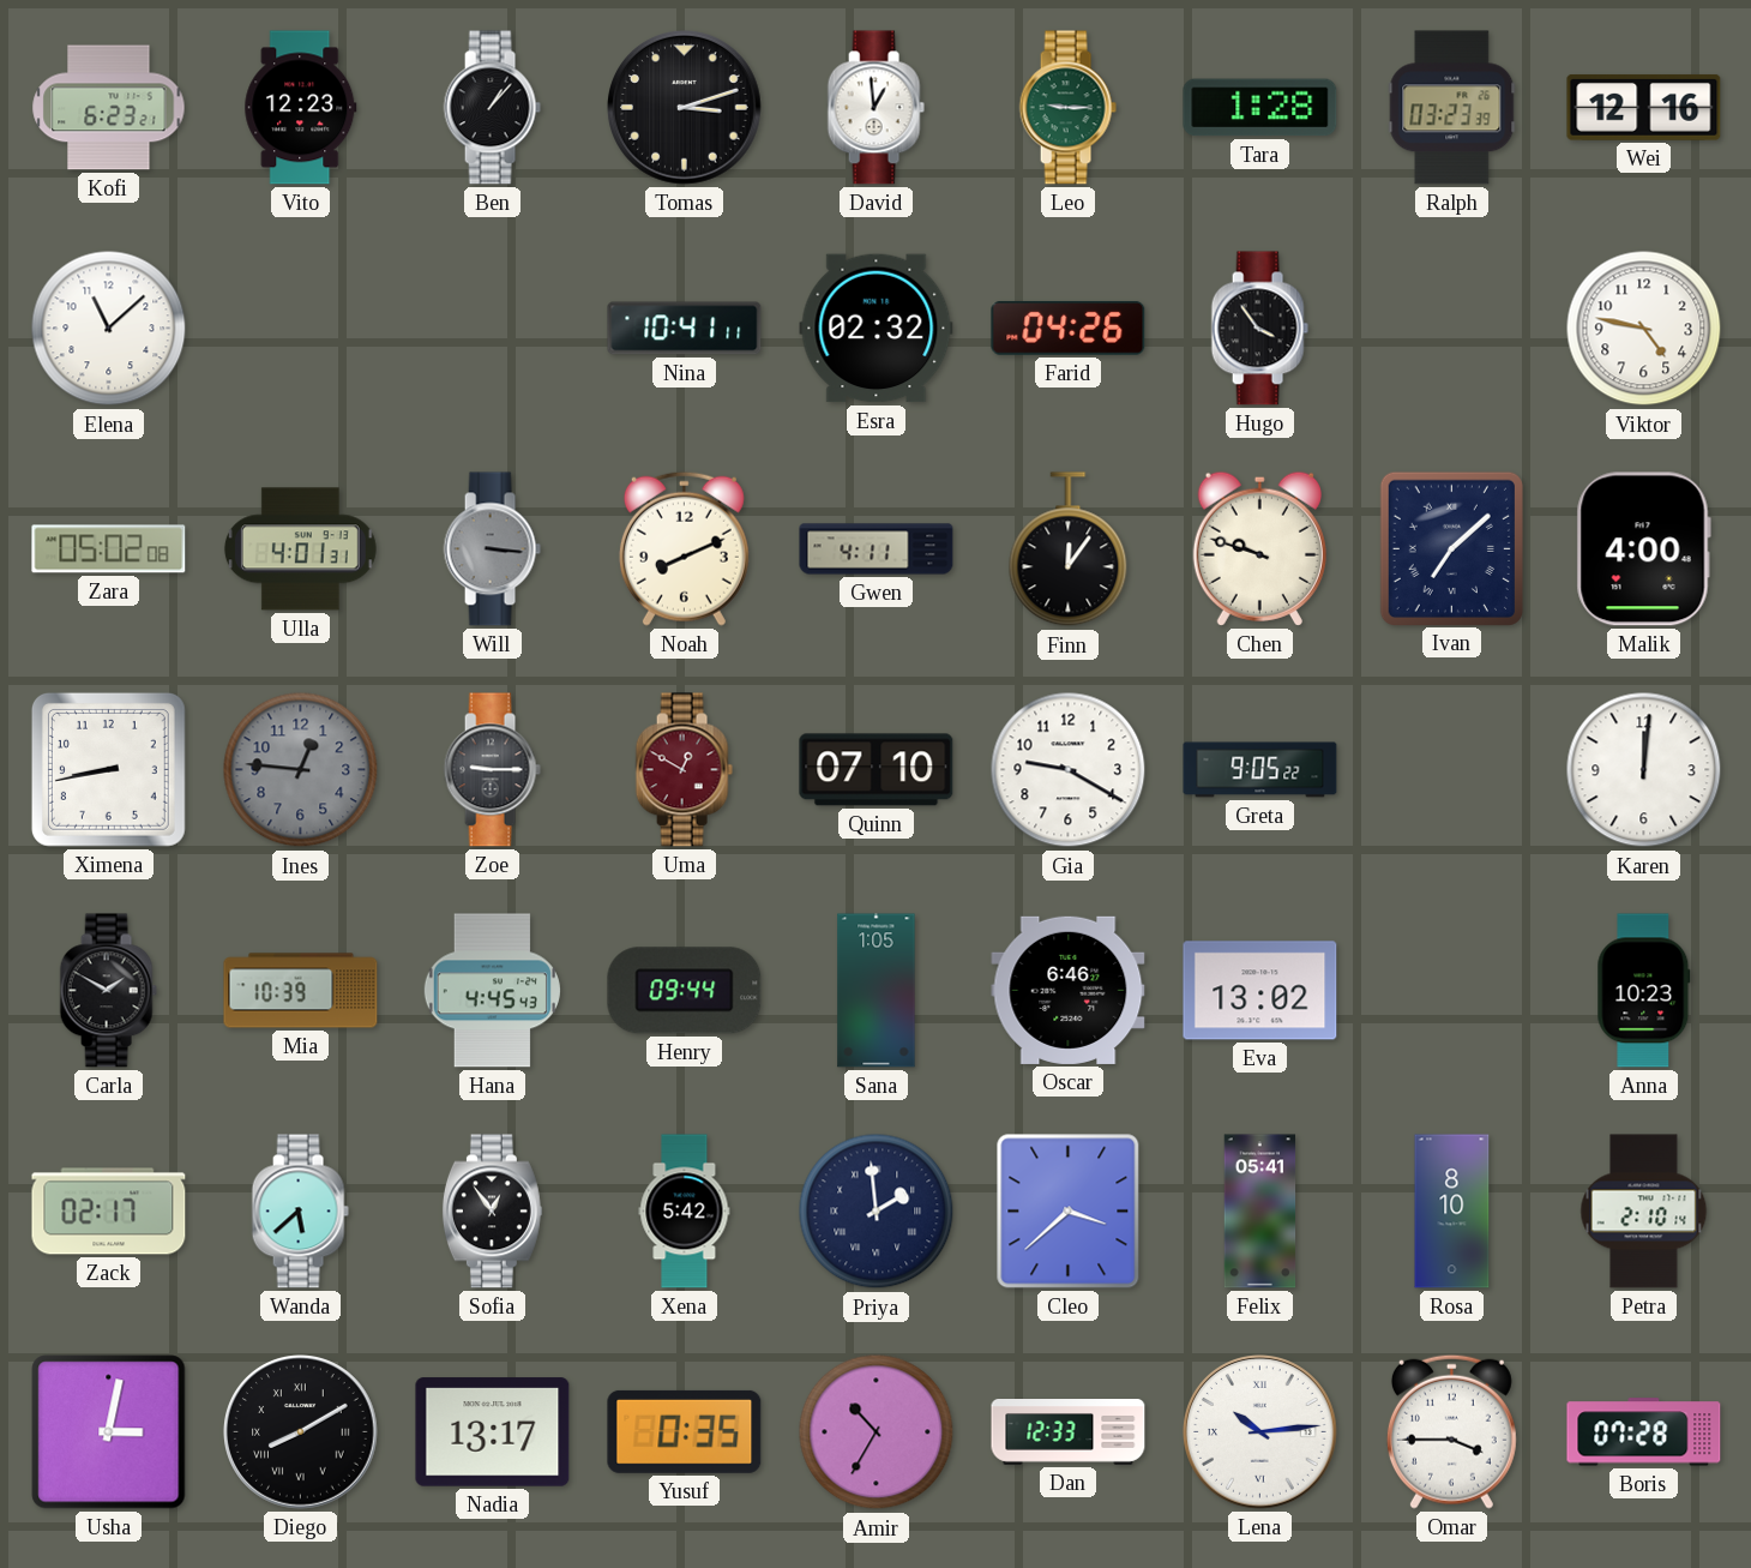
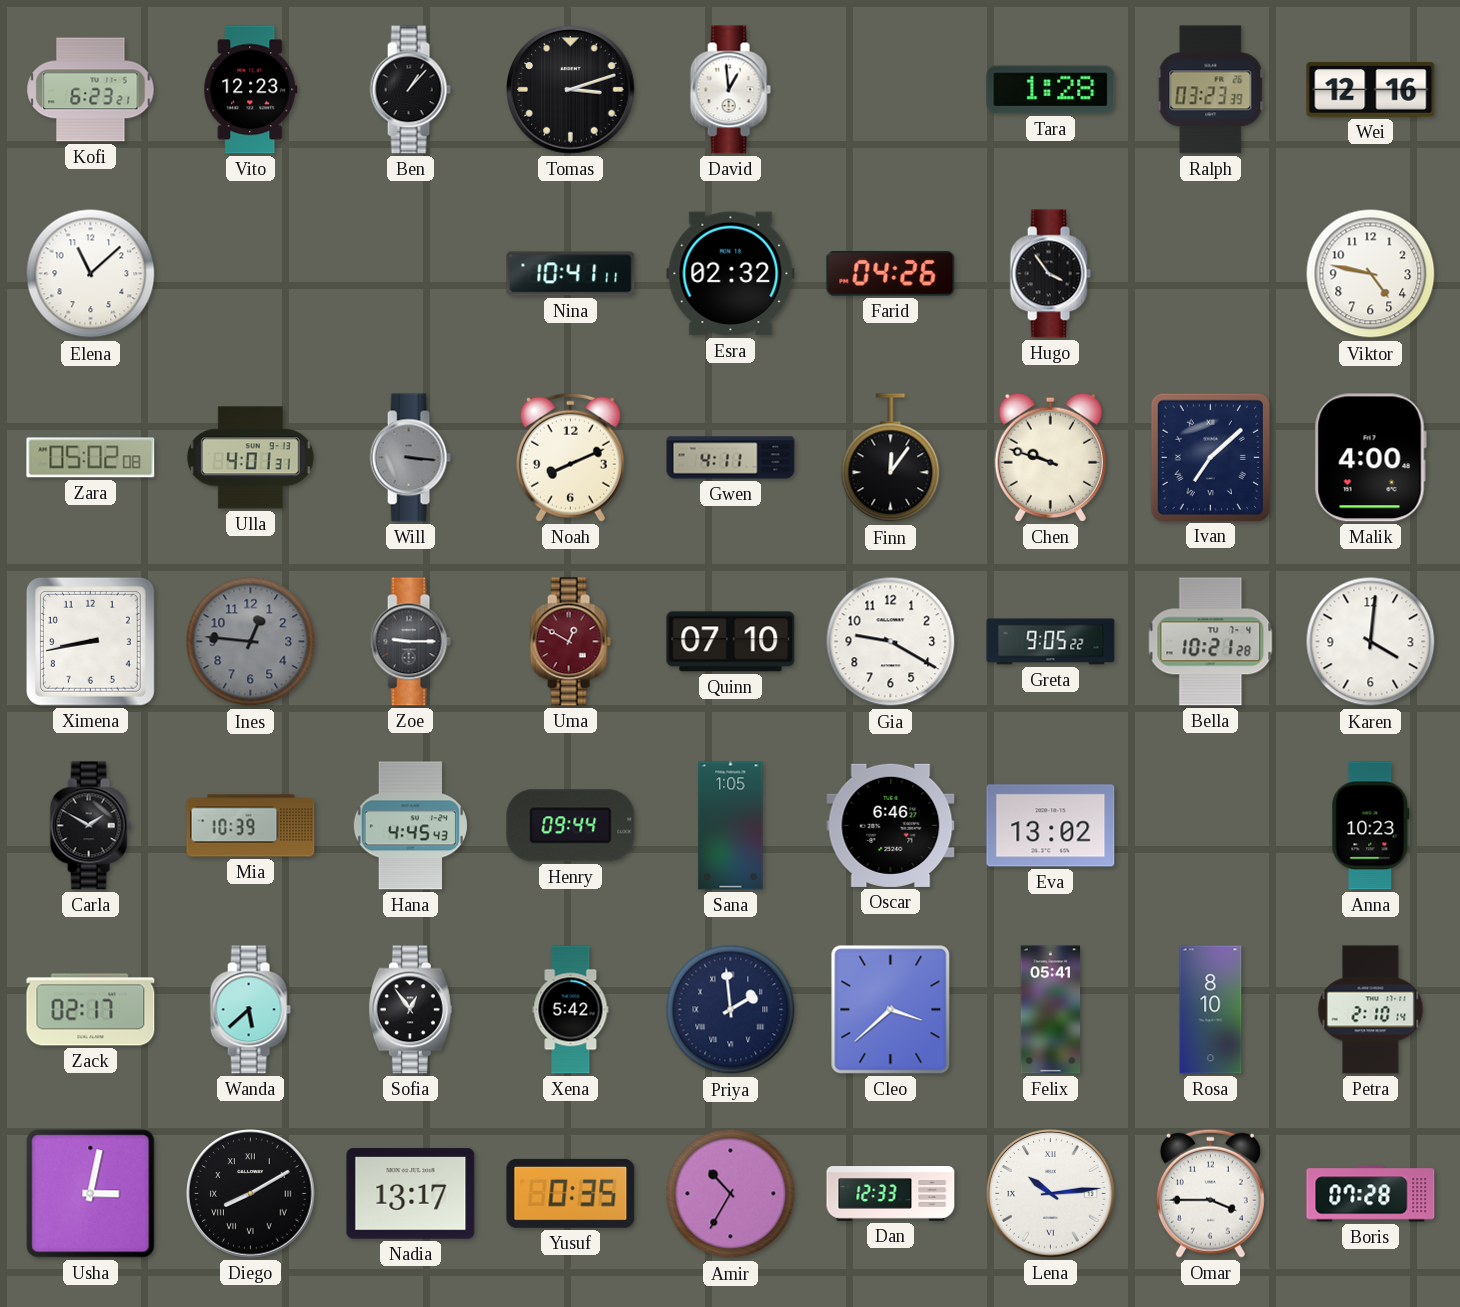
Leo: 9:15 -> none
Bella: none -> 10:21
Karen: 12:01 -> 4:01
